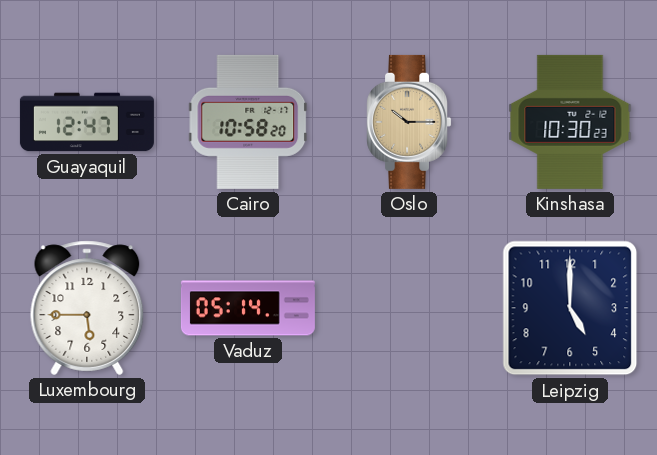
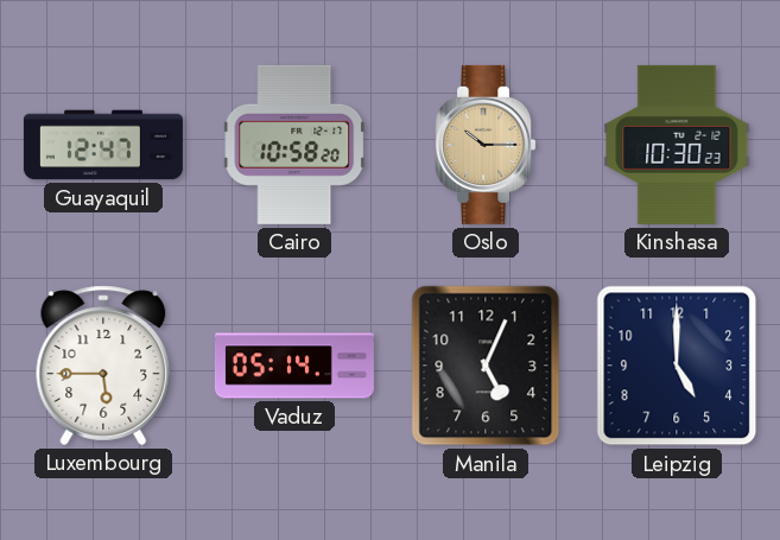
Manila: none -> 5:04
